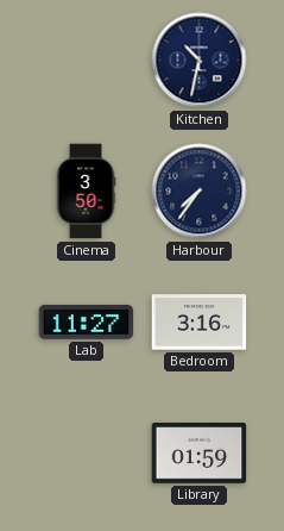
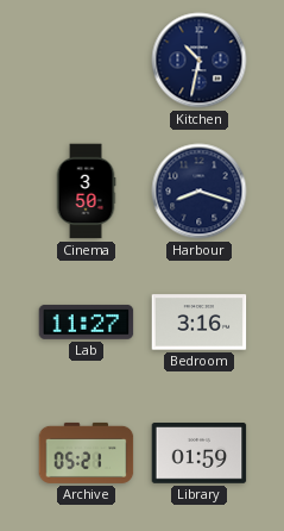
Harbour: 7:36 -> 8:18
Archive: none -> 05:21
